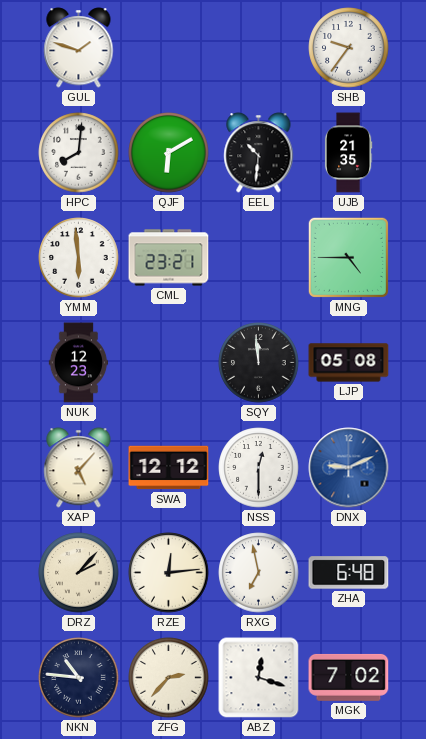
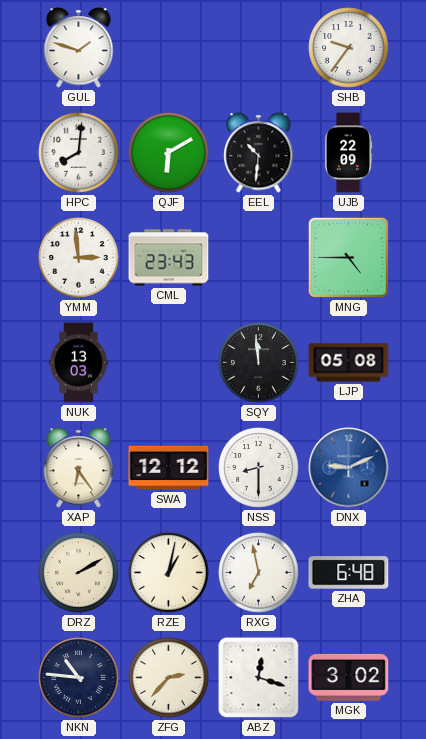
UJB: 21:35 -> 22:09
YMM: 5:59 -> 2:59
CML: 23:21 -> 23:43
NUK: 12:23 -> 13:03
XAP: 5:07 -> 6:24
NSS: 12:30 -> 8:30
DRZ: 2:07 -> 2:10
RZE: 12:14 -> 1:02
MGK: 7:02 -> 3:02
